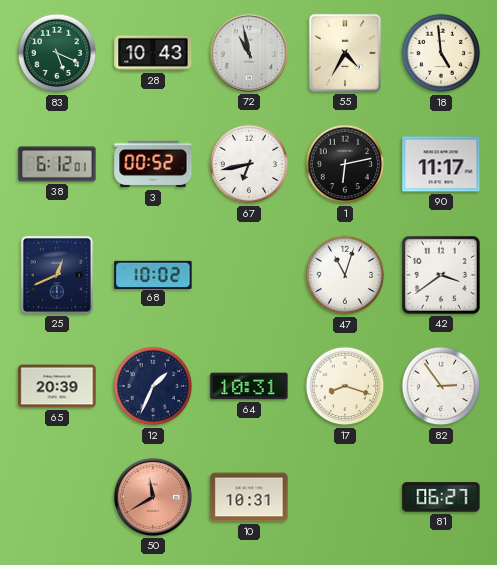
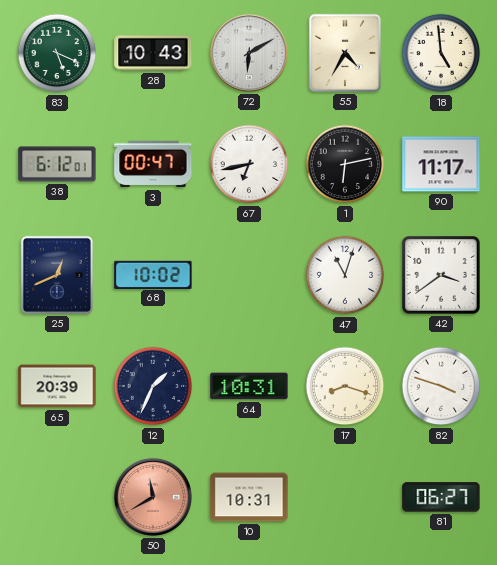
72: 10:58 -> 6:10
3: 00:52 -> 00:47
82: 2:54 -> 3:48
